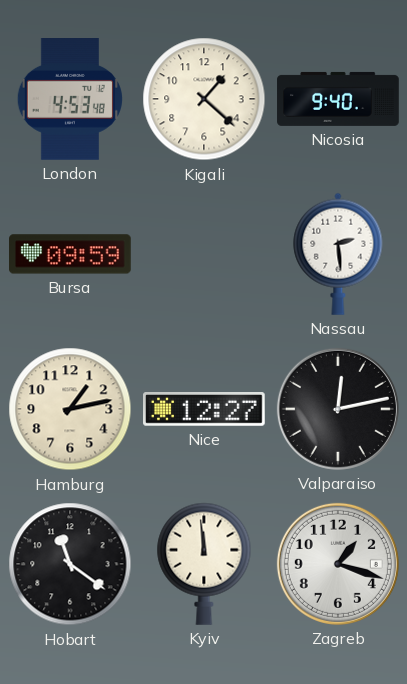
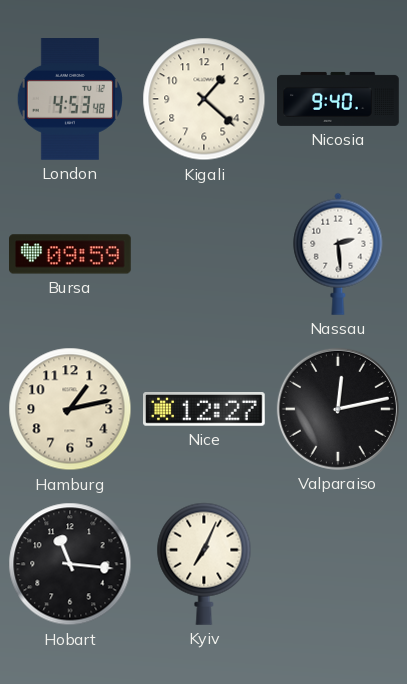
Hobart: 11:21 -> 11:16
Kyiv: 11:59 -> 7:04
Zagreb: 1:18 -> none
